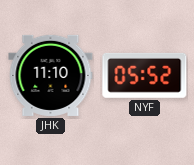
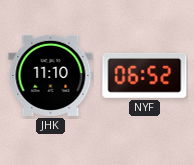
NYF: 05:52 -> 06:52
